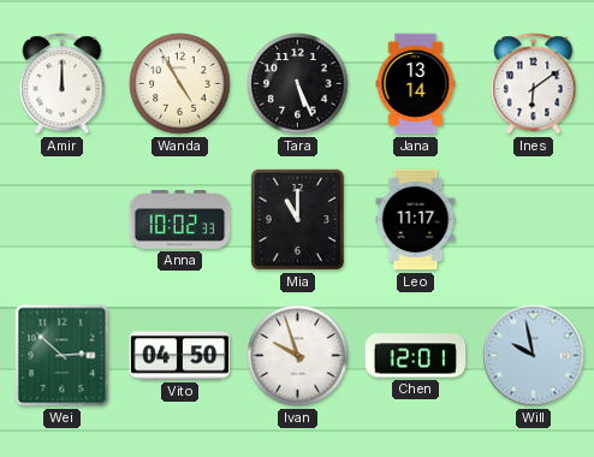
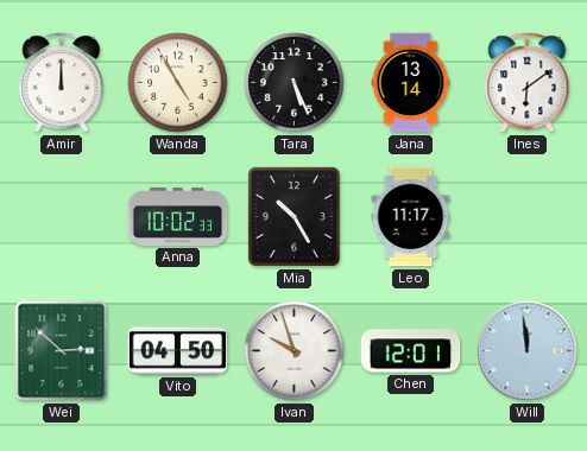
Mia: 11:00 -> 10:25
Will: 9:58 -> 11:59
